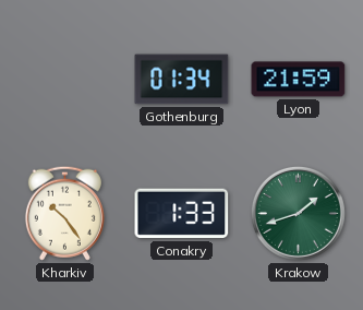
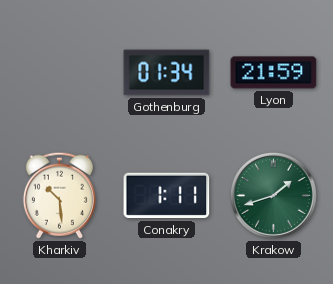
Kharkiv: 10:24 -> 10:29
Conakry: 1:33 -> 1:11
